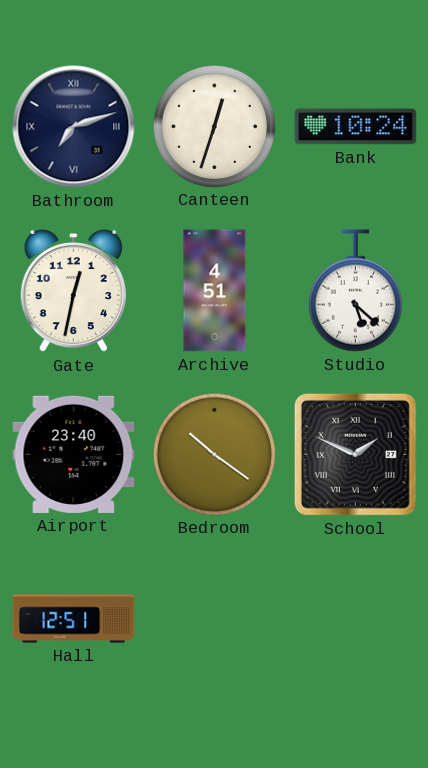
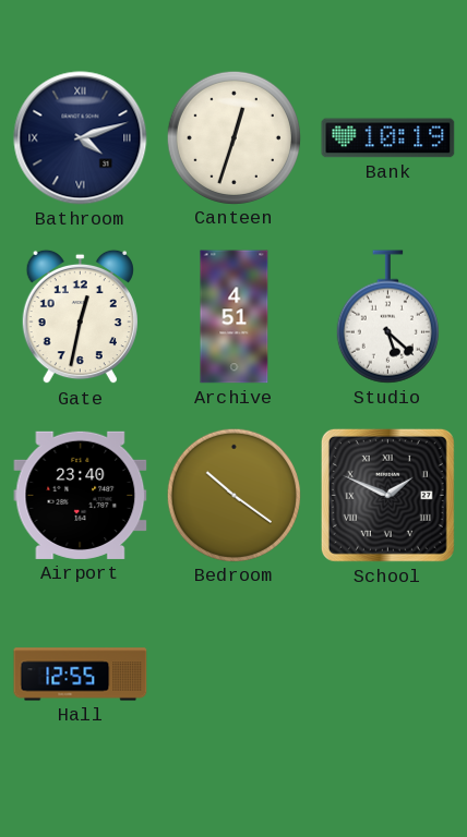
Bathroom: 7:12 -> 4:12
Bank: 10:24 -> 10:19
Hall: 12:51 -> 12:55
